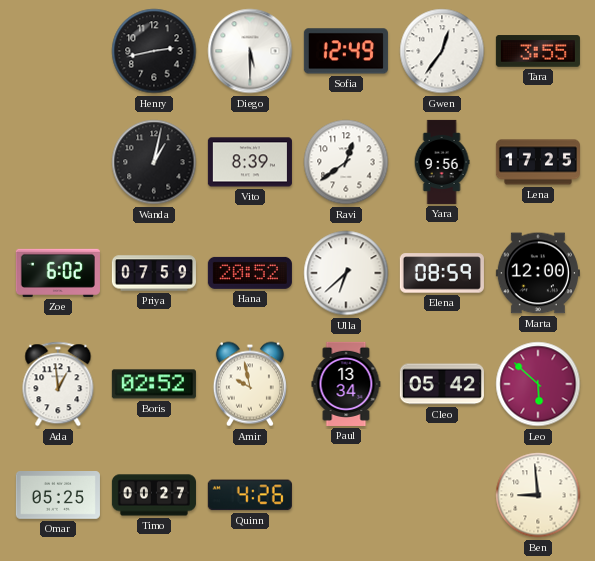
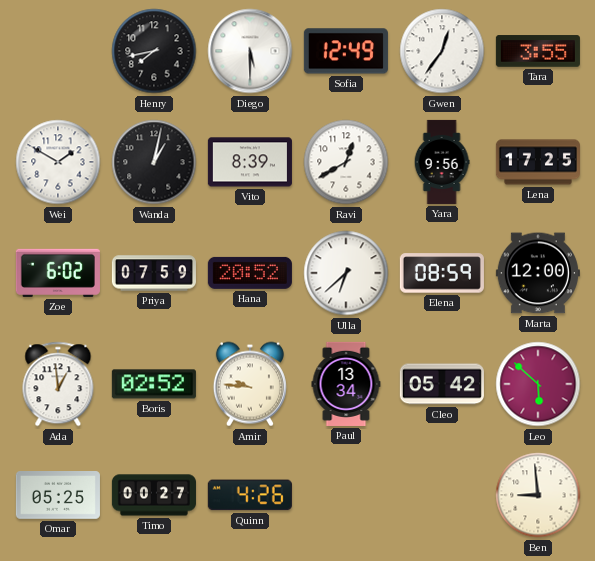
Henry: 2:43 -> 7:43
Wei: none -> 1:50
Ravi: 12:39 -> 12:40
Amir: 9:58 -> 9:46
